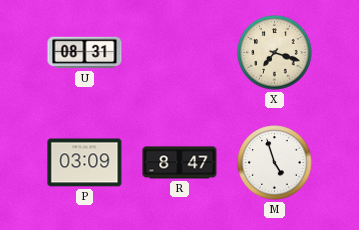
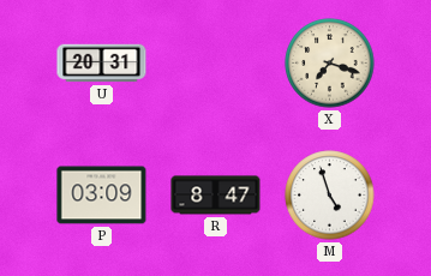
U: 08:31 -> 20:31
